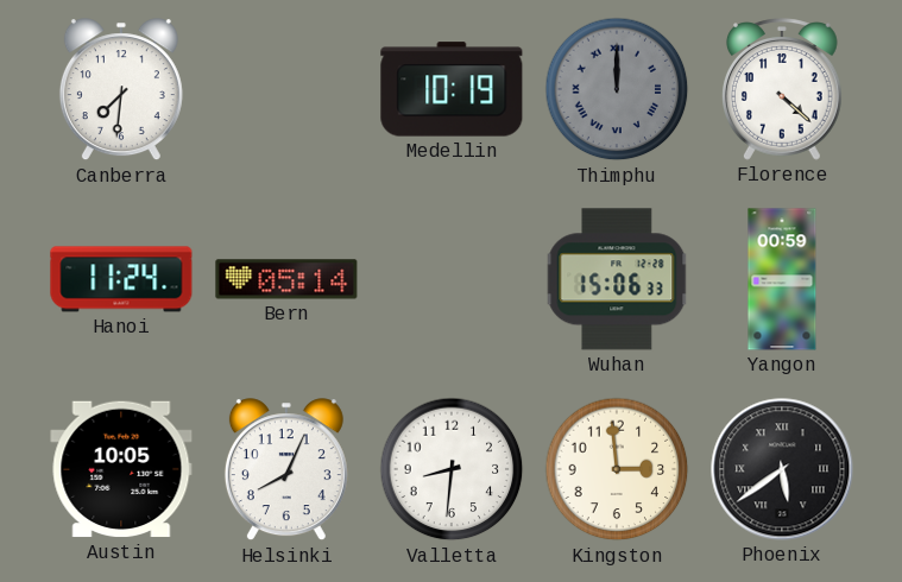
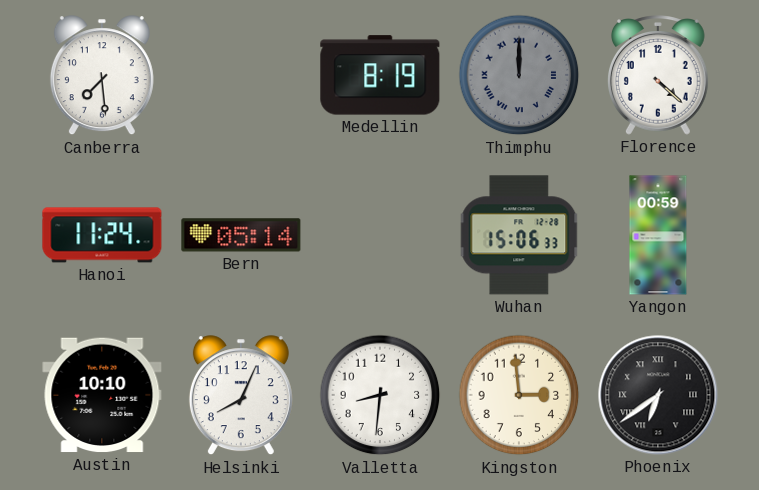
Canberra: 7:31 -> 7:29
Medellin: 10:19 -> 8:19
Austin: 10:05 -> 10:10
Phoenix: 5:39 -> 6:39
